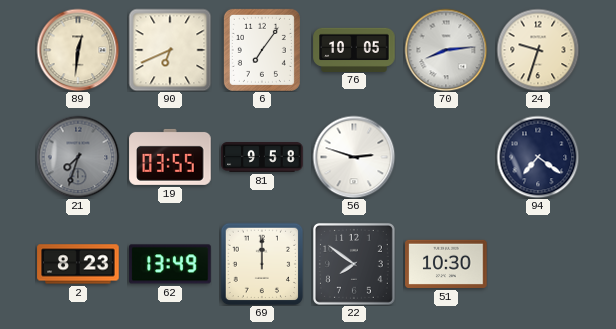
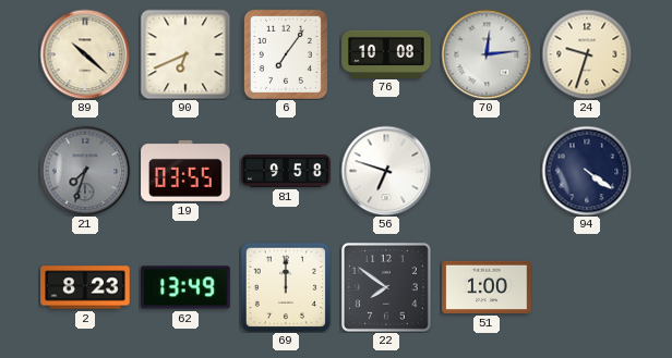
89: 12:31 -> 10:22
76: 10:05 -> 10:08
70: 8:14 -> 12:14
56: 2:48 -> 6:48
94: 7:21 -> 4:21
51: 10:30 -> 1:00
